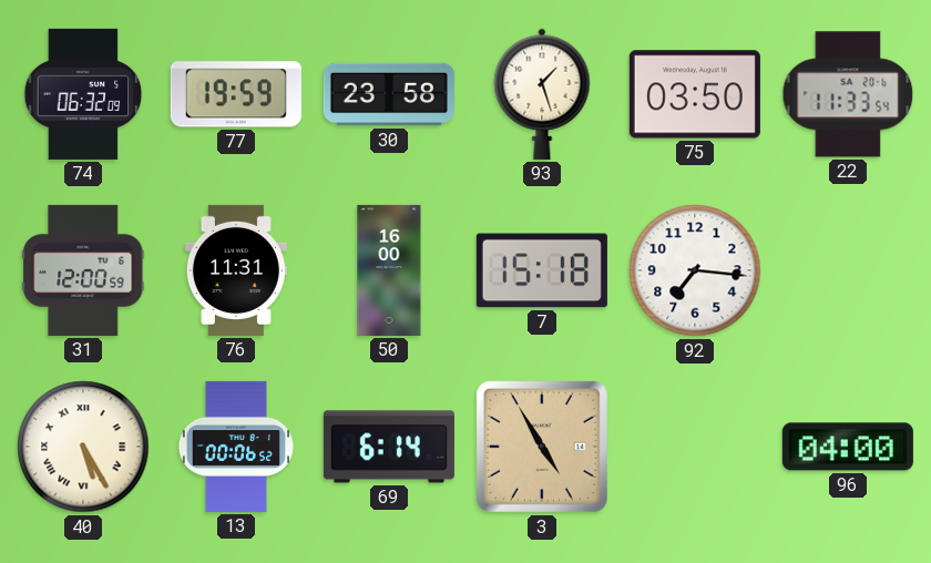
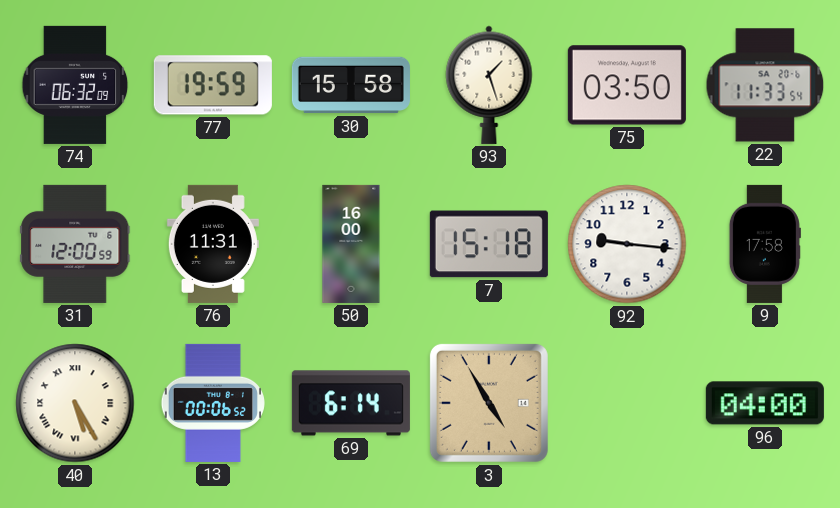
30: 23:58 -> 15:58
92: 7:16 -> 9:16
9: none -> 17:58
